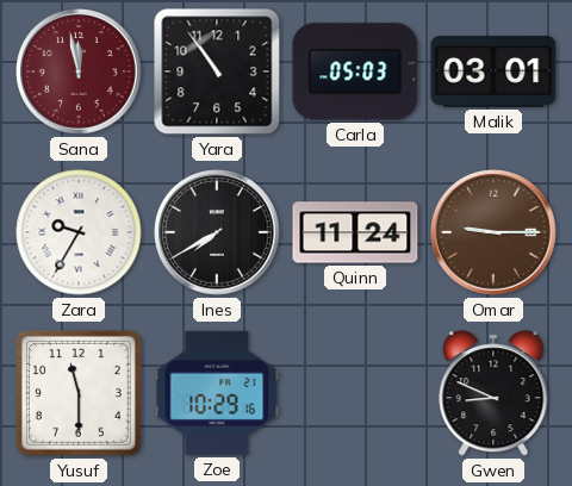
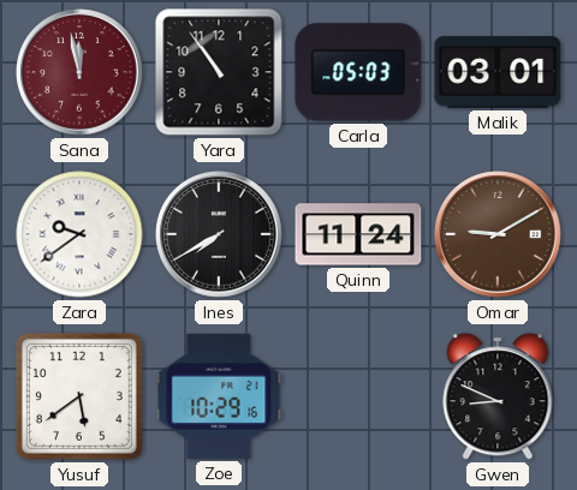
Zara: 9:35 -> 9:39
Omar: 9:15 -> 9:10
Yusuf: 11:30 -> 5:39
